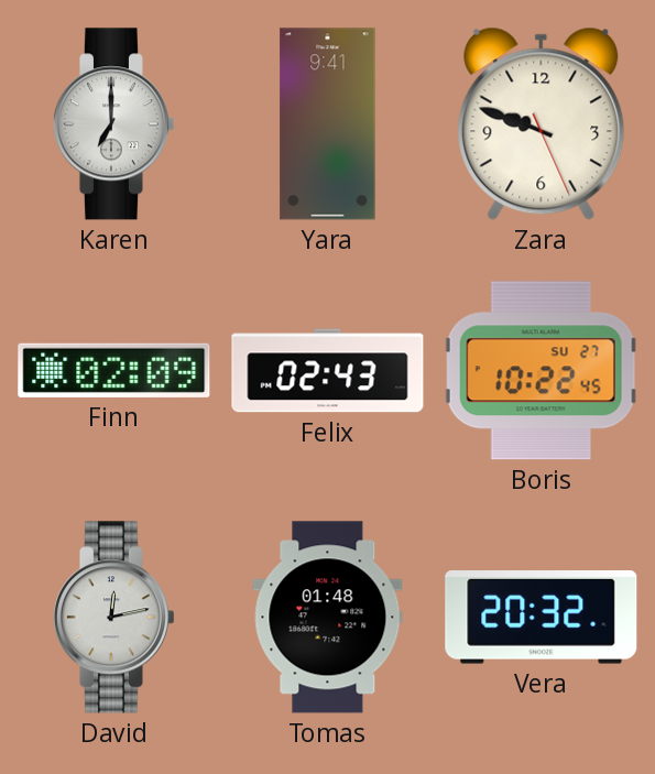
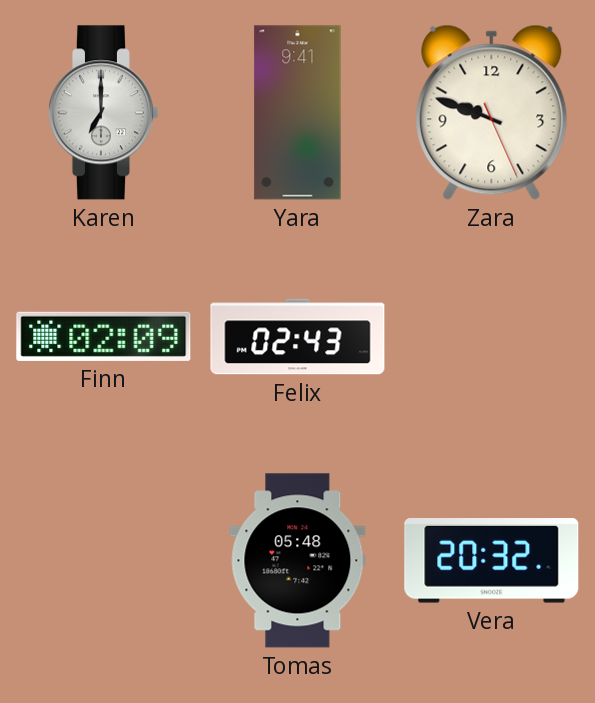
Boris: 10:22 -> none
David: 12:13 -> none
Tomas: 01:48 -> 05:48
